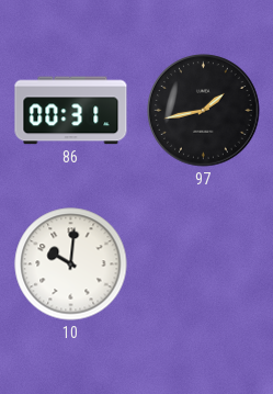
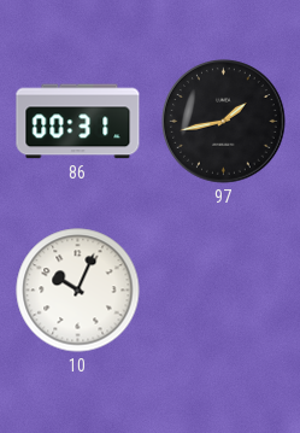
10: 10:01 -> 10:04
